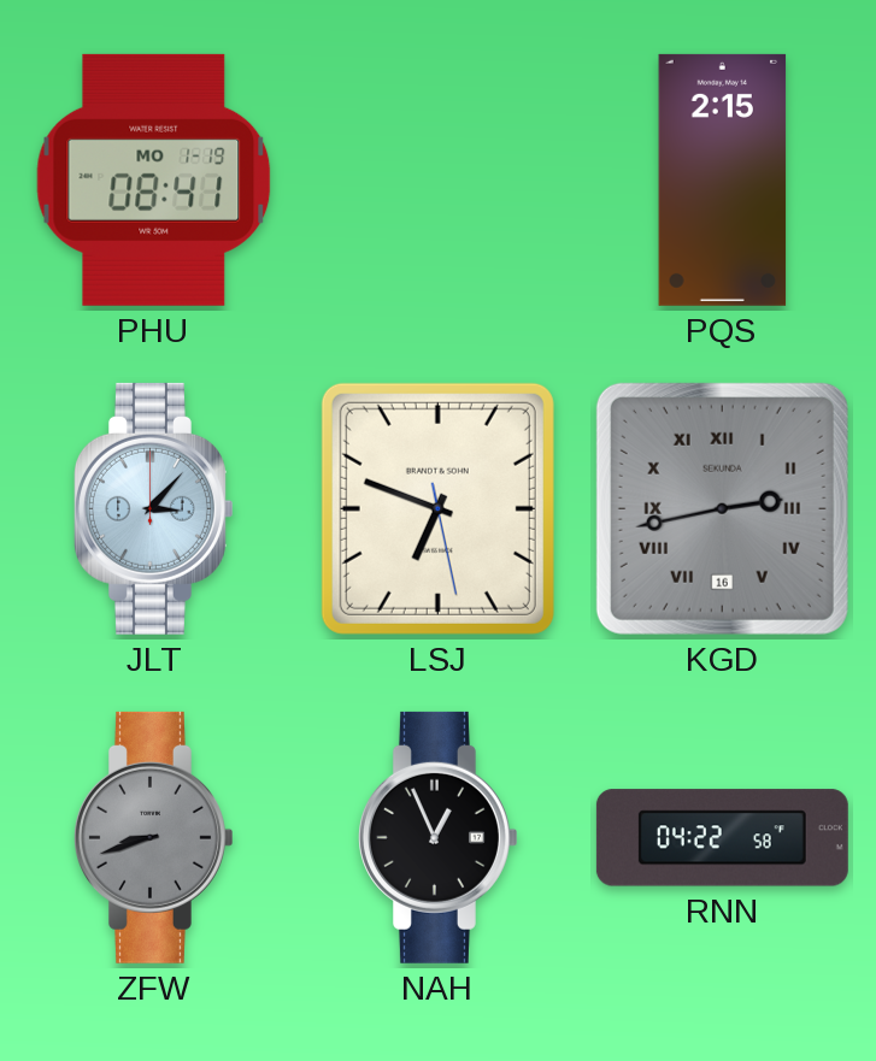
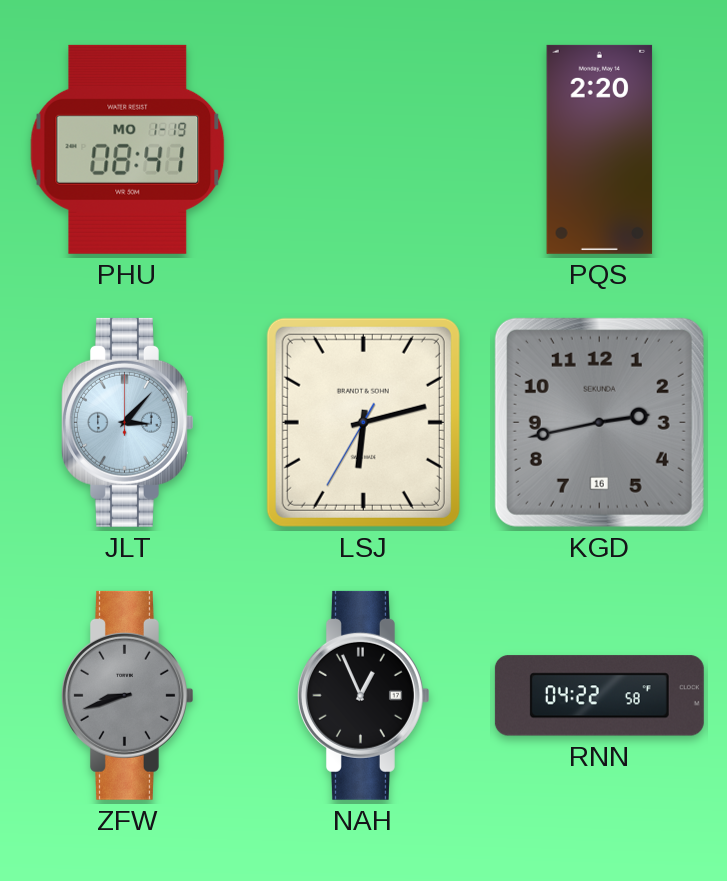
PQS: 2:15 -> 2:20
LSJ: 6:48 -> 6:12
KGD numerals: Roman -> Arabic
